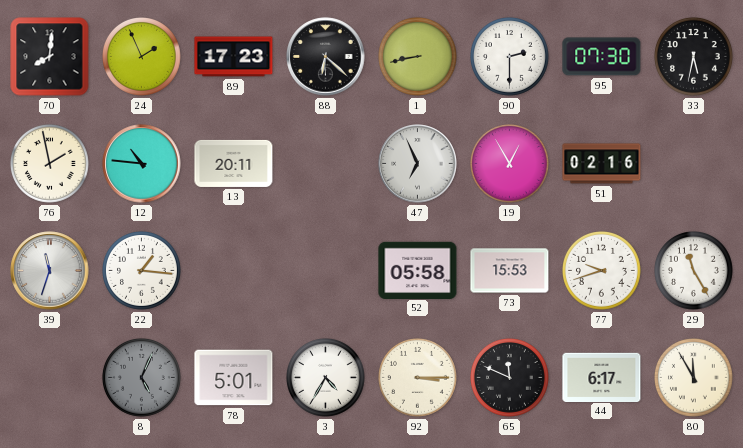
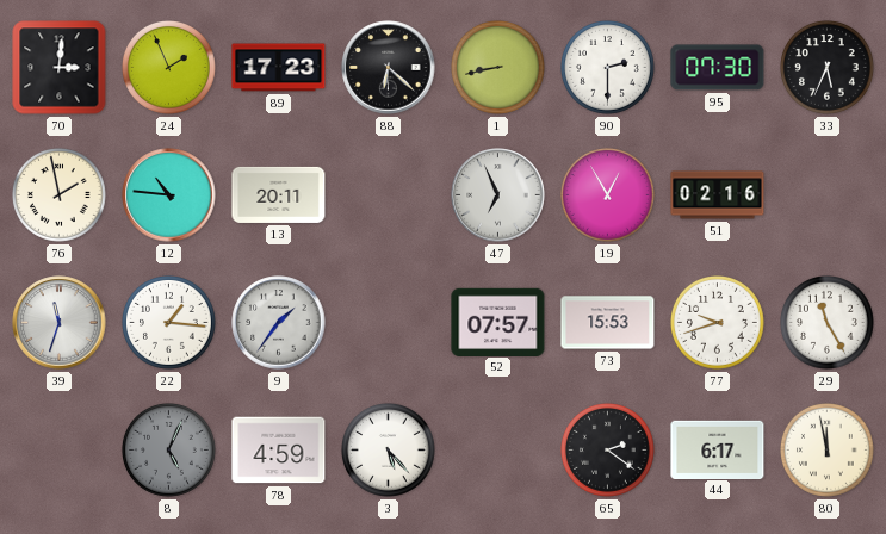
70: 8:01 -> 3:01
33: 5:32 -> 5:34
9: none -> 1:36
52: 05:58 -> 07:57
78: 5:01 -> 4:59
3: 4:35 -> 5:23
92: 3:15 -> none
65: 11:49 -> 2:21
80: 11:55 -> 11:58
